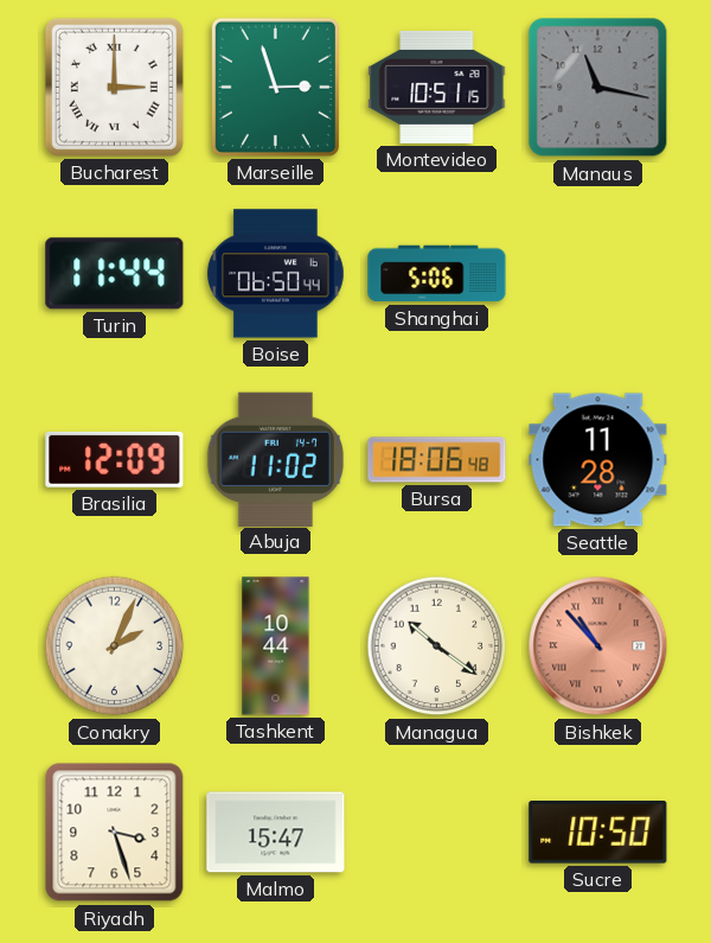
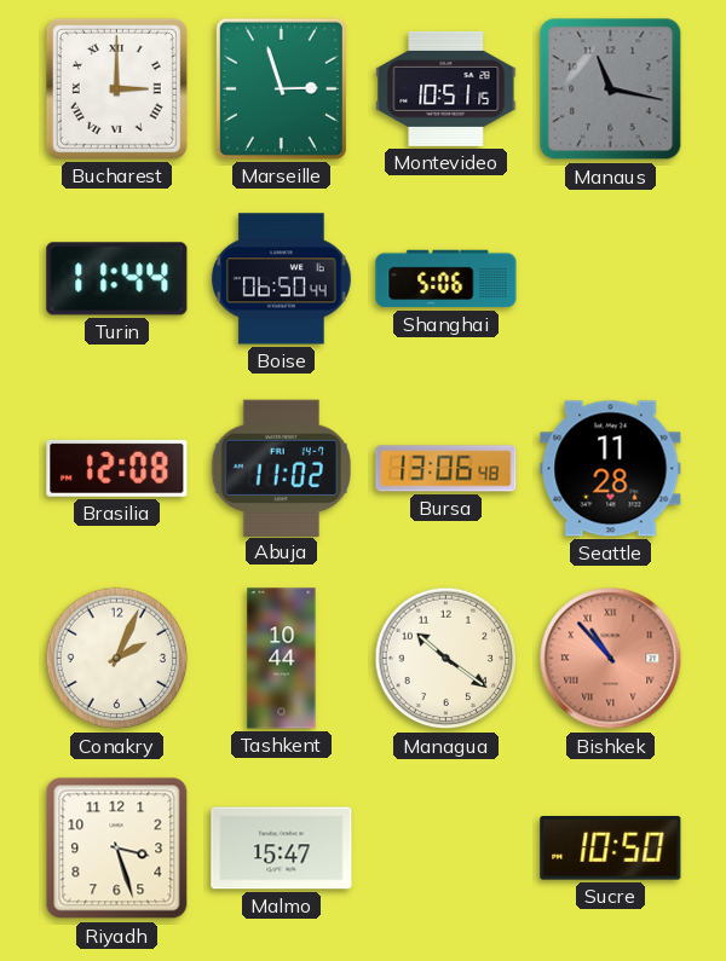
Brasilia: 12:09 -> 12:08
Bursa: 18:06 -> 13:06
